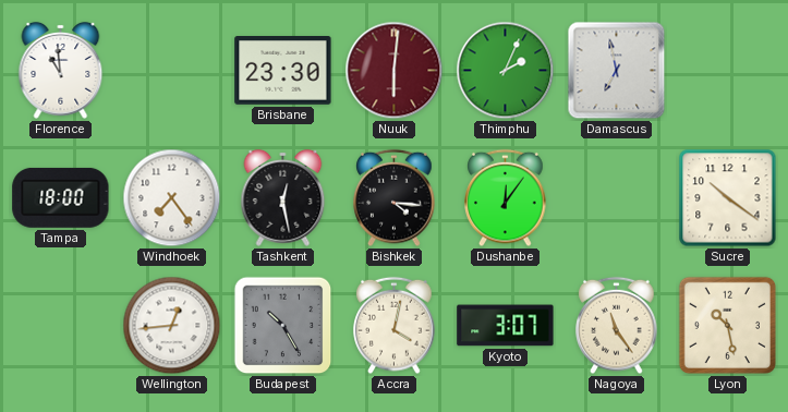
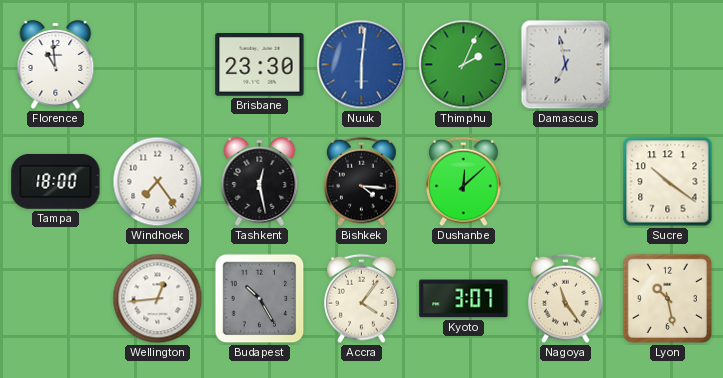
Nuuk dial: burgundy -> blue
Dushanbe: 12:06 -> 12:08
Accra: 4:02 -> 4:06
